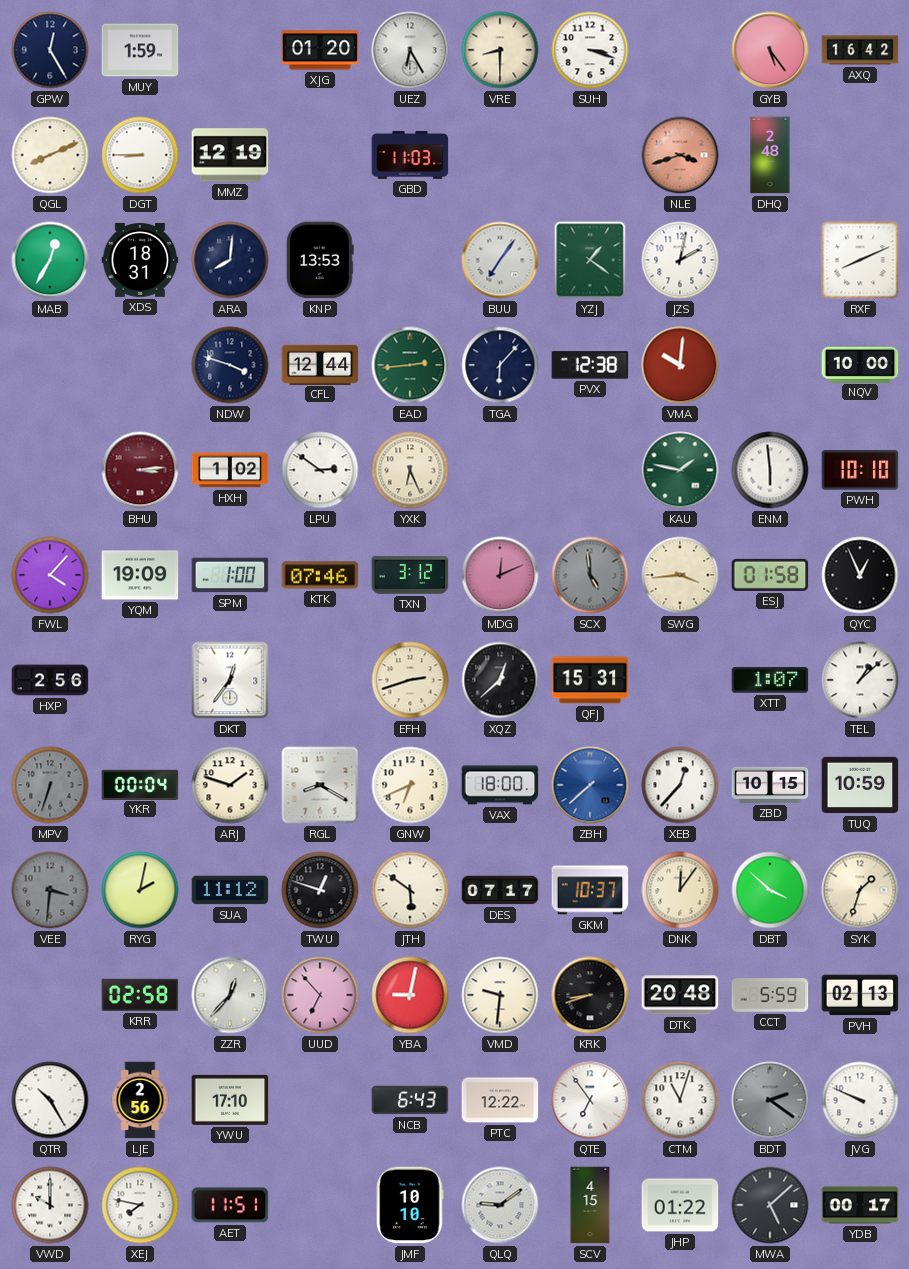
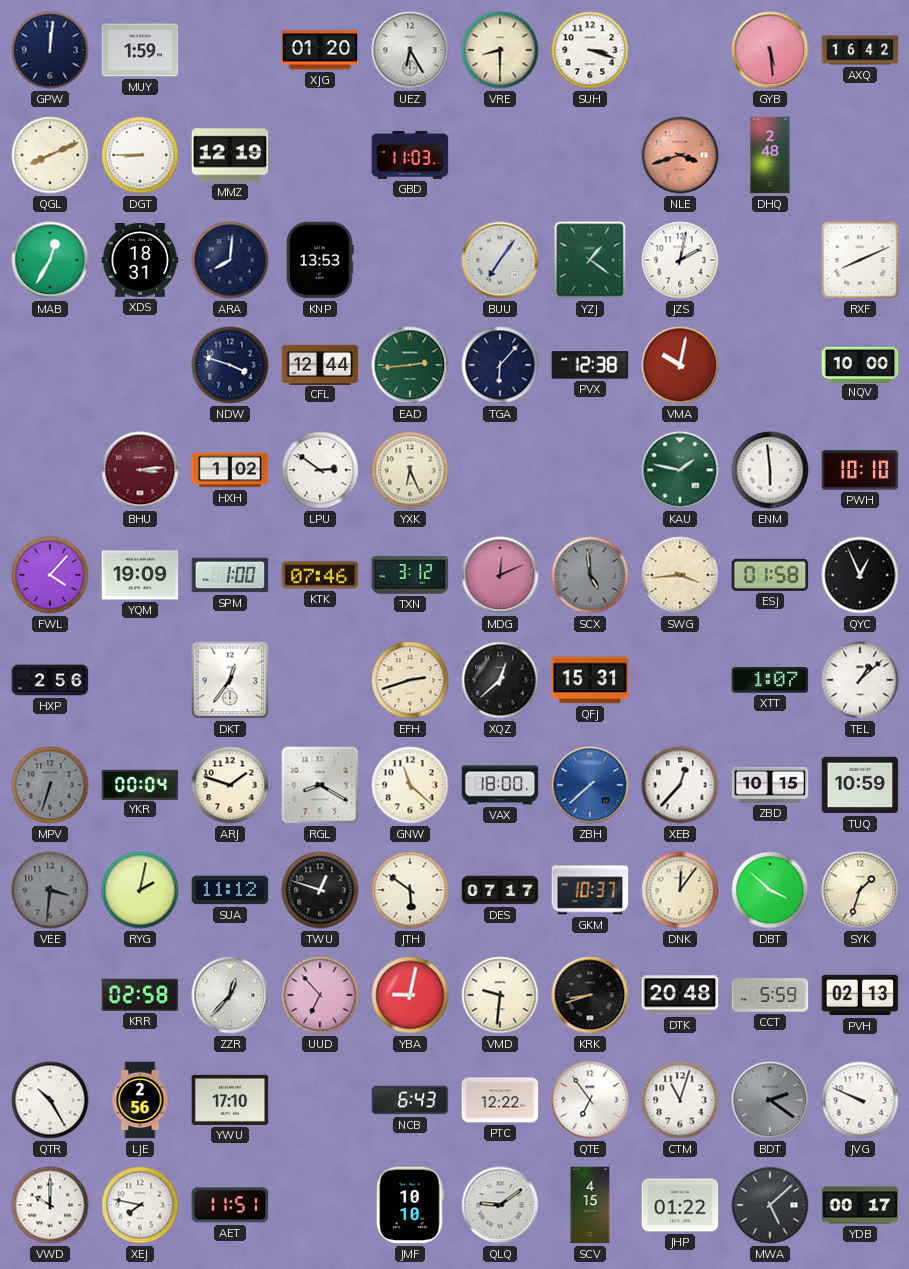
GPW: 12:25 -> 12:01
GYB: 5:24 -> 5:29
VMA: 10:01 -> 10:02
GNW: 6:41 -> 11:22
